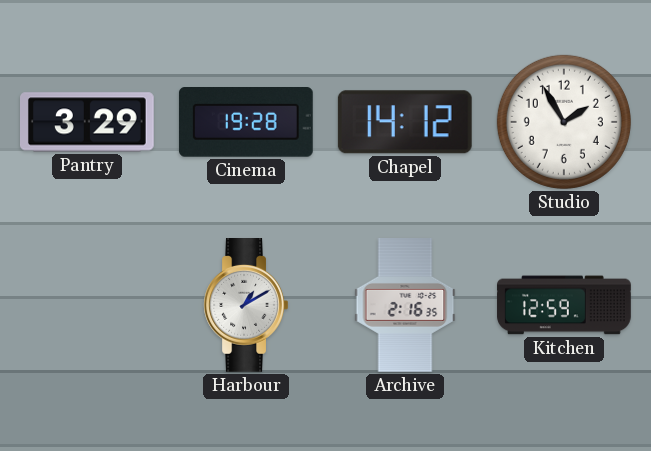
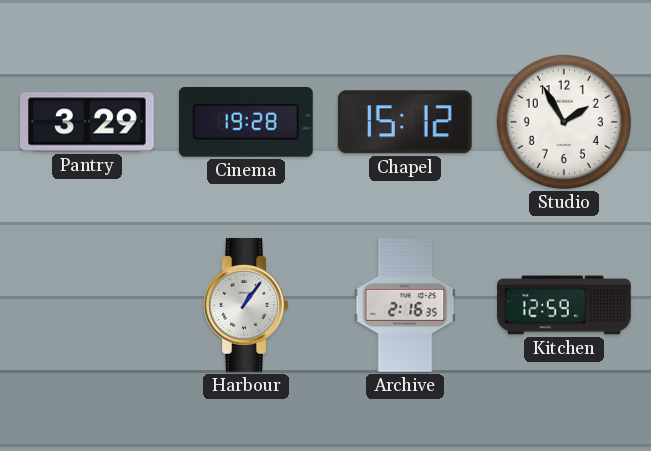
Chapel: 14:12 -> 15:12
Harbour: 1:10 -> 1:06
